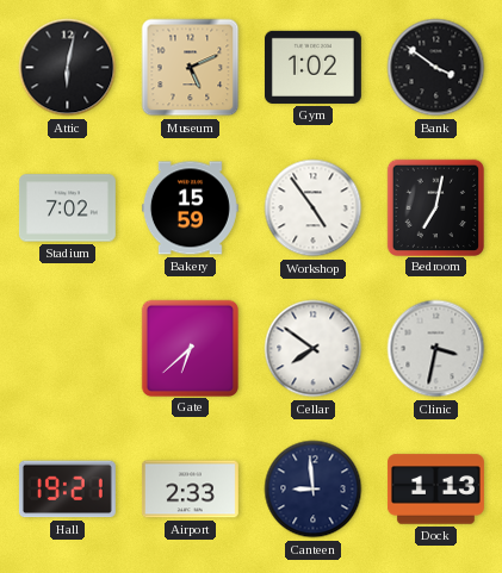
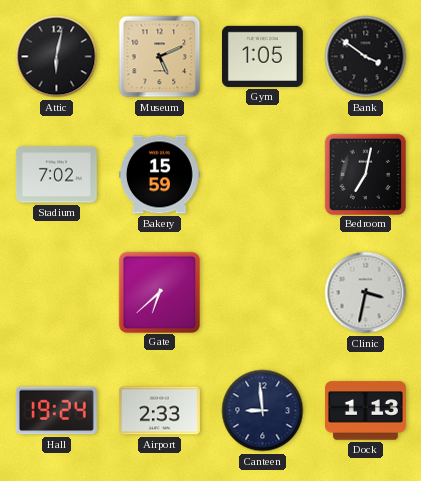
Gym: 1:02 -> 1:05
Workshop: 4:54 -> none
Cellar: 7:51 -> none
Hall: 19:21 -> 19:24
